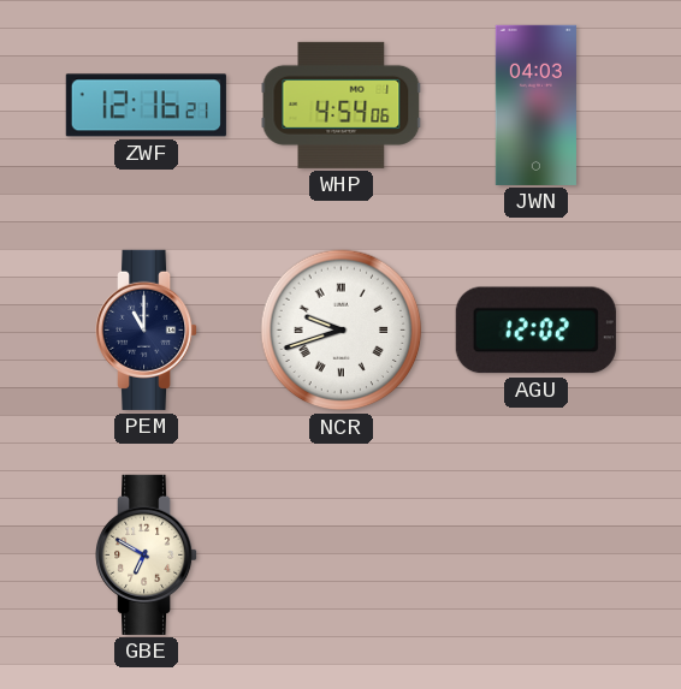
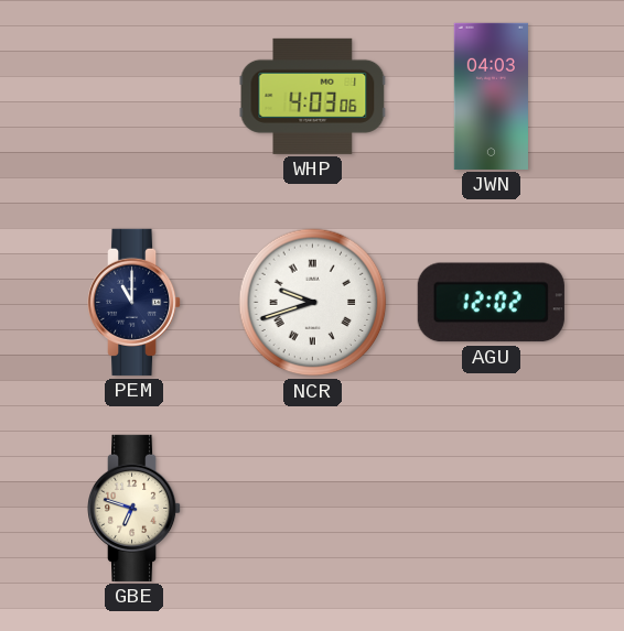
ZWF: 12:16 -> none
WHP: 4:54 -> 4:03
GBE: 6:50 -> 6:48
